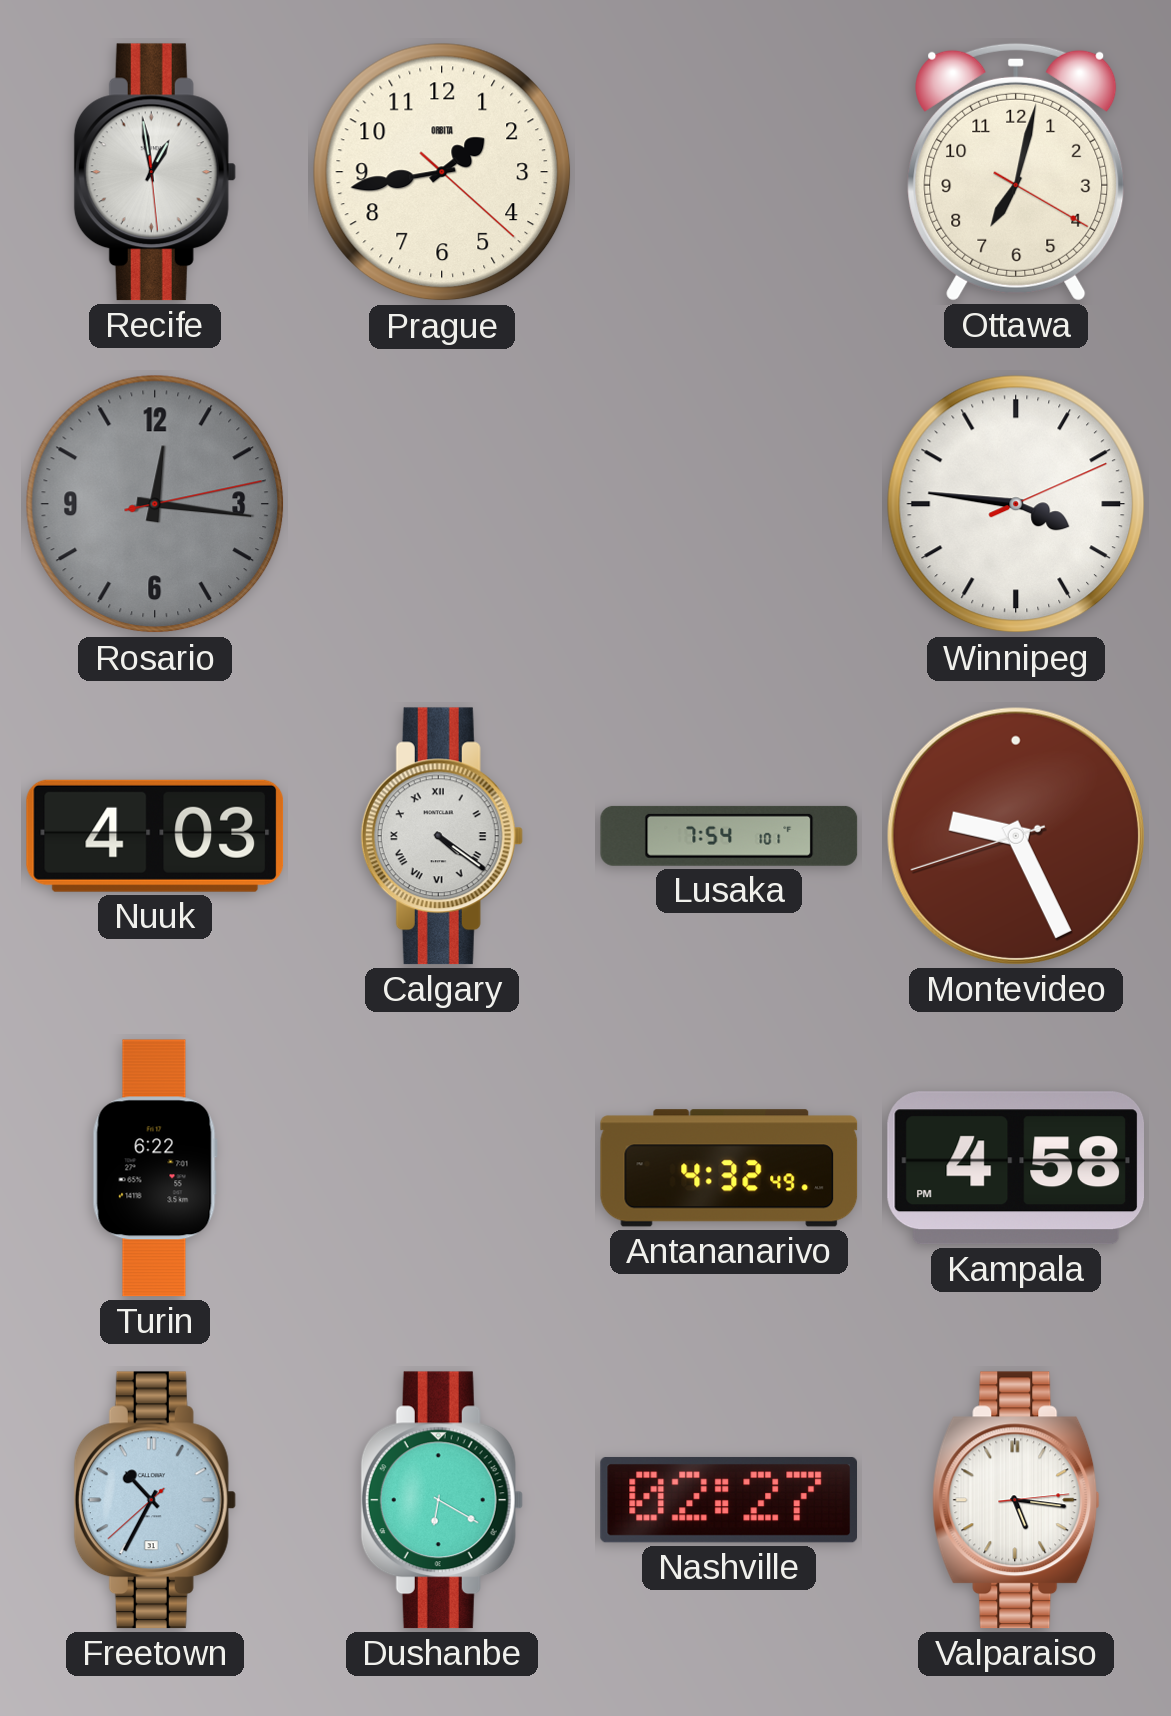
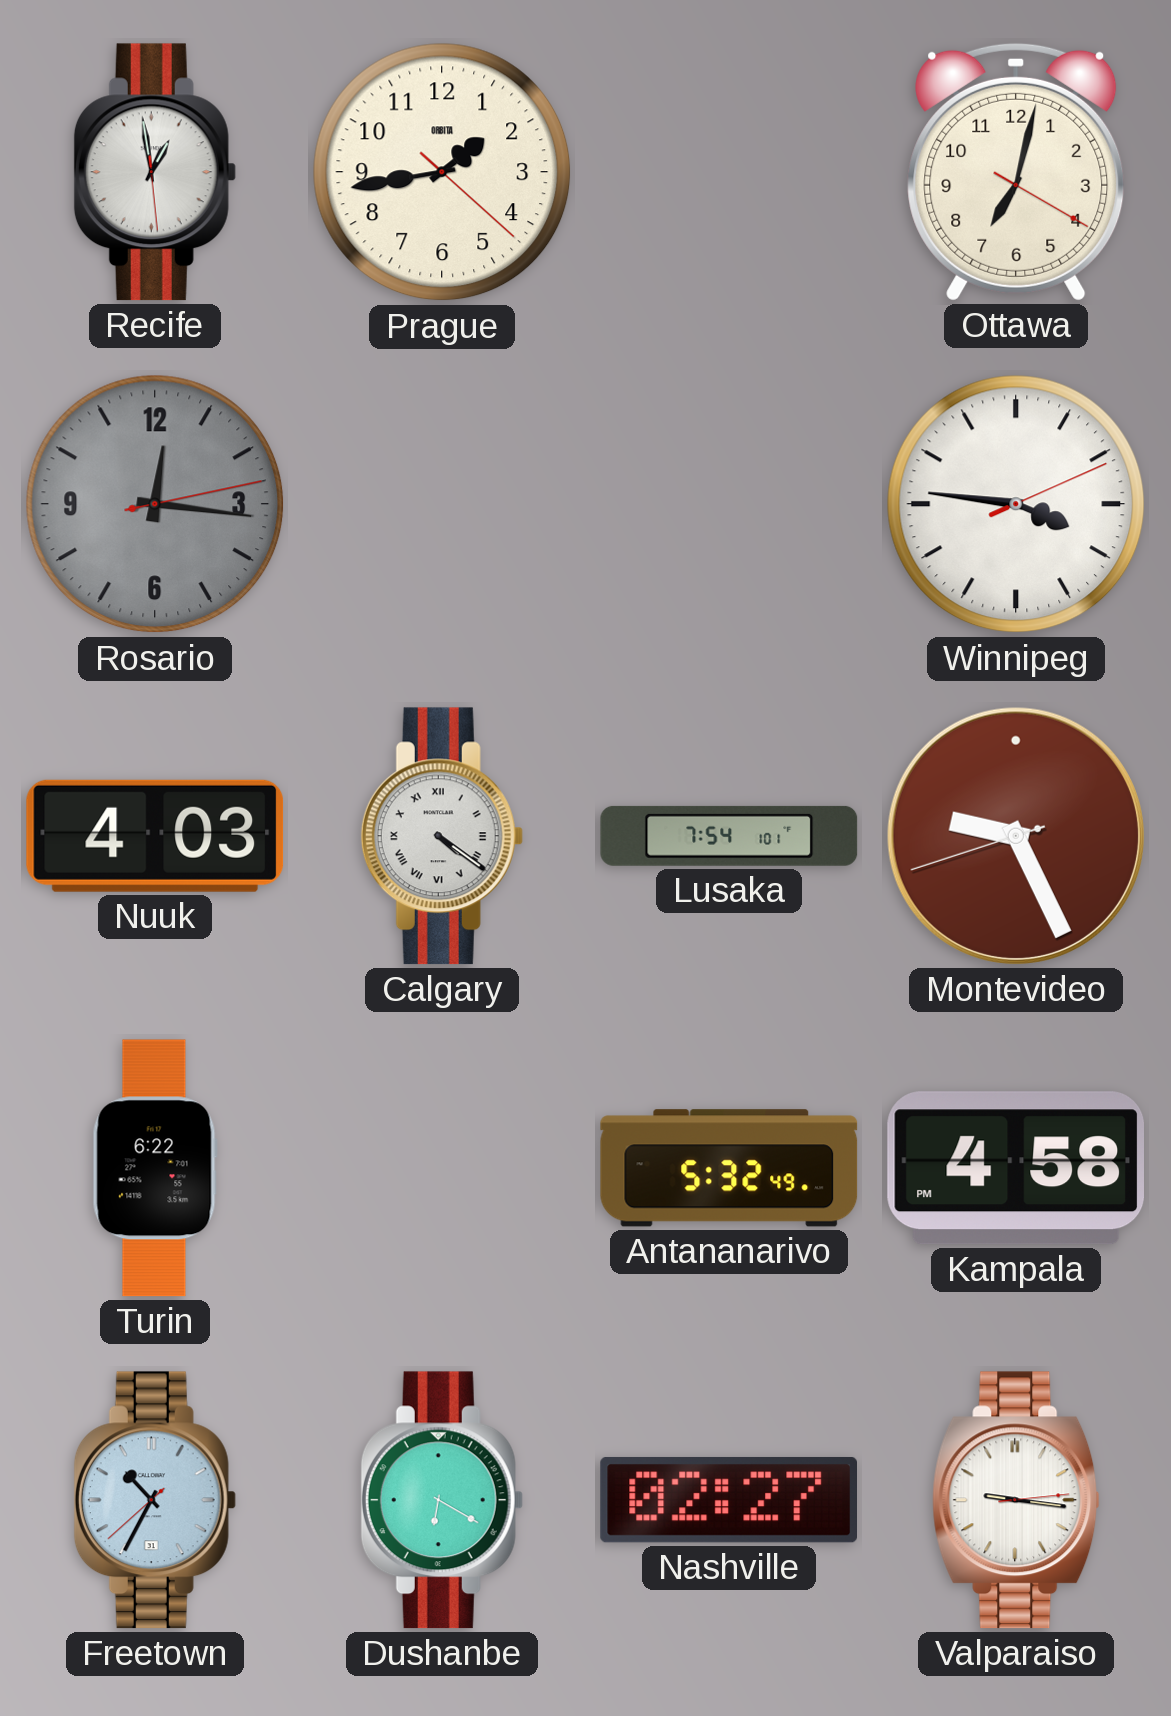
Antananarivo: 4:32 -> 5:32
Valparaiso: 5:16 -> 9:16
